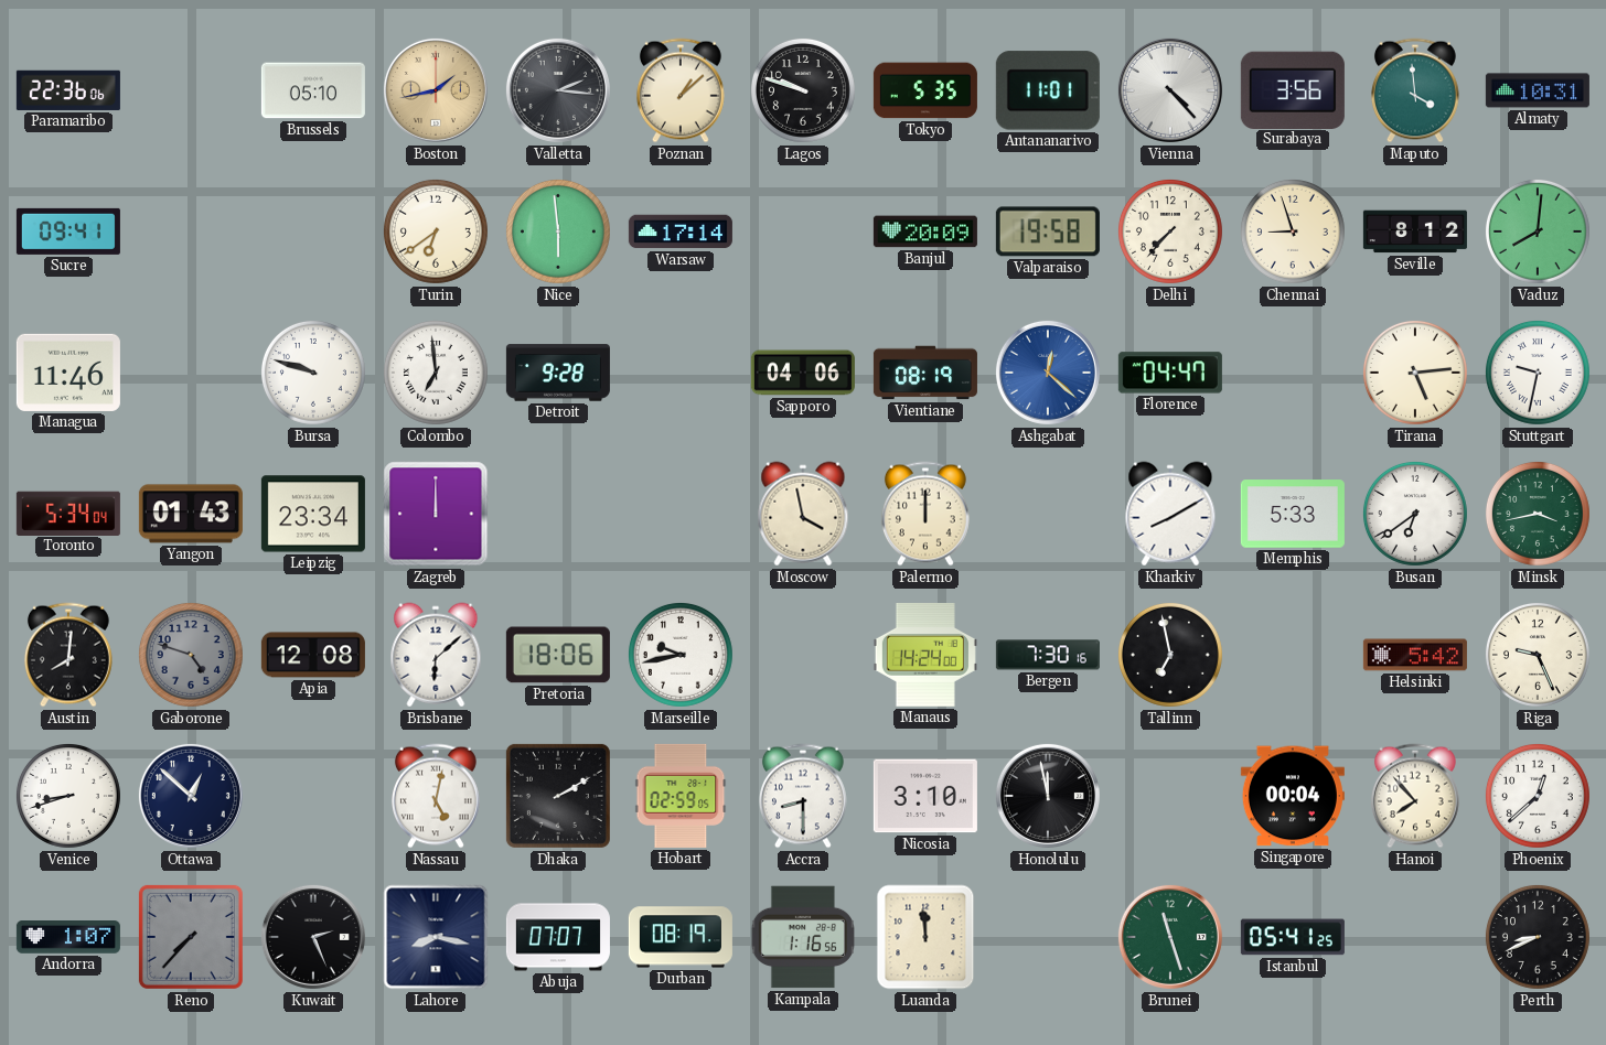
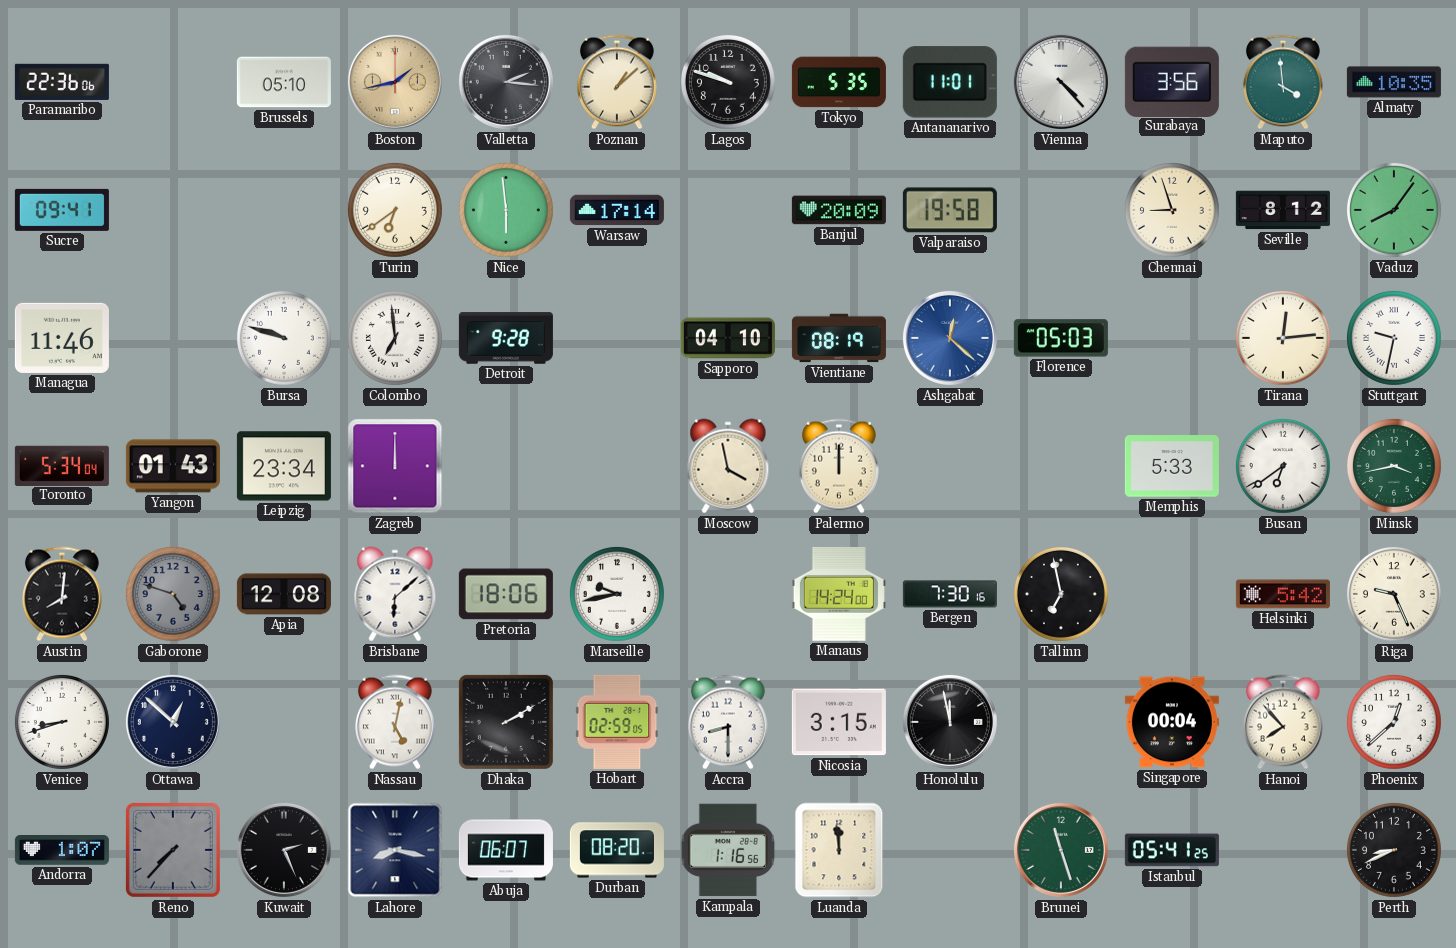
Almaty: 10:31 -> 10:35
Delhi: 7:37 -> none
Vaduz: 8:01 -> 8:06
Sapporo: 04:06 -> 04:10
Florence: 04:47 -> 05:03
Tirana: 5:14 -> 12:14
Kharkiv: 8:10 -> none
Nicosia: 3:10 -> 3:15
Abuja: 07:07 -> 06:07
Durban: 08:19 -> 08:20
